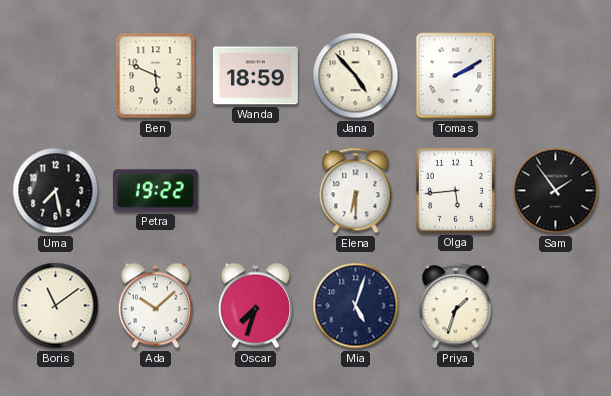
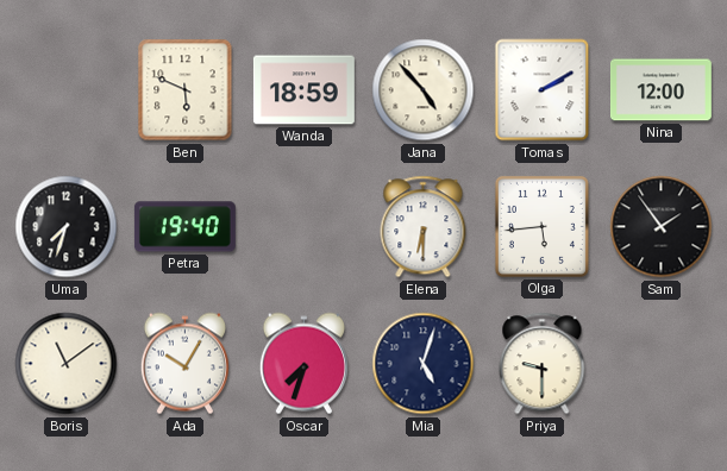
Nina: none -> 12:00
Uma: 7:28 -> 7:33
Petra: 19:22 -> 19:40
Ada: 10:08 -> 10:05
Priya: 1:33 -> 9:30
